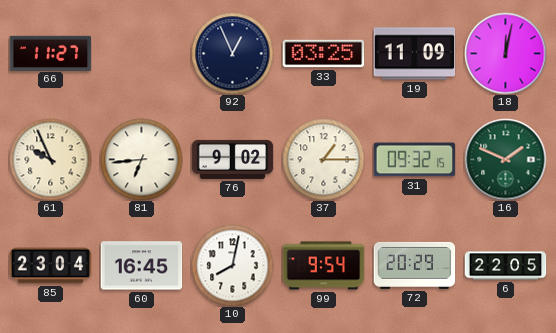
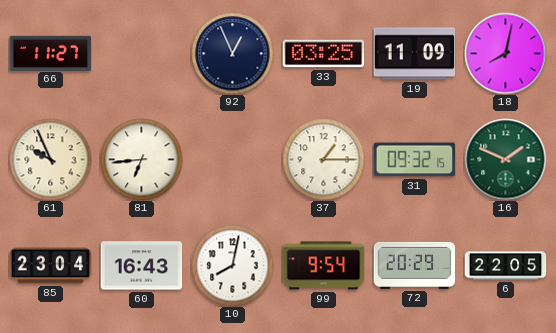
18: 12:02 -> 8:02
76: 9:02 -> none
60: 16:45 -> 16:43
